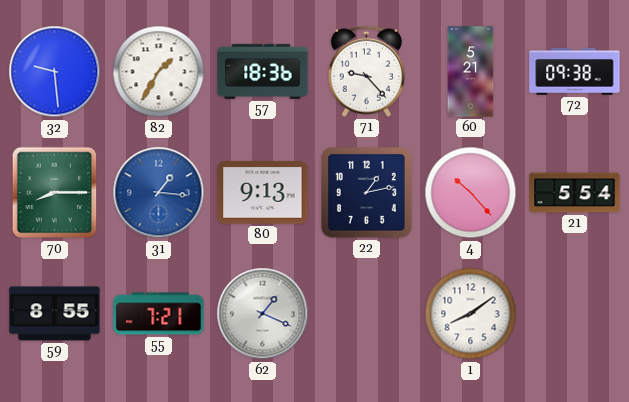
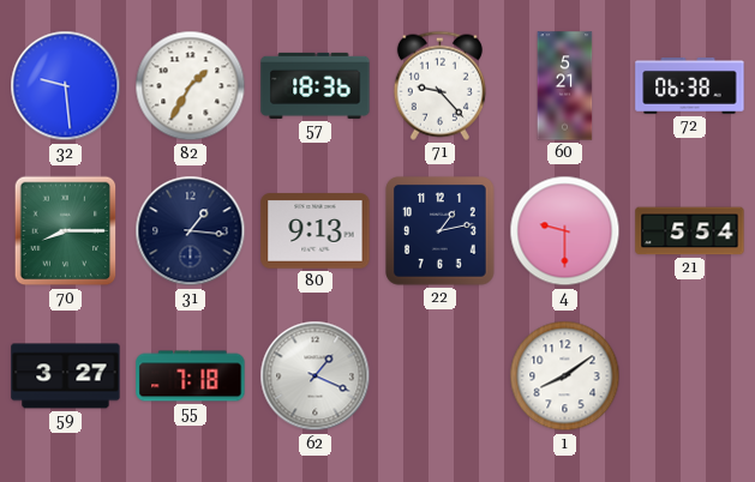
72: 09:38 -> 06:38
31 dial: blue -> navy
4: 10:23 -> 9:30
59: 8:55 -> 3:27
55: 7:21 -> 7:18
